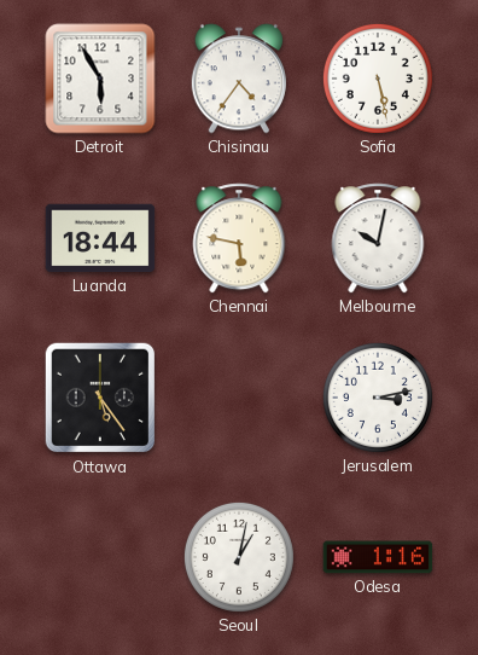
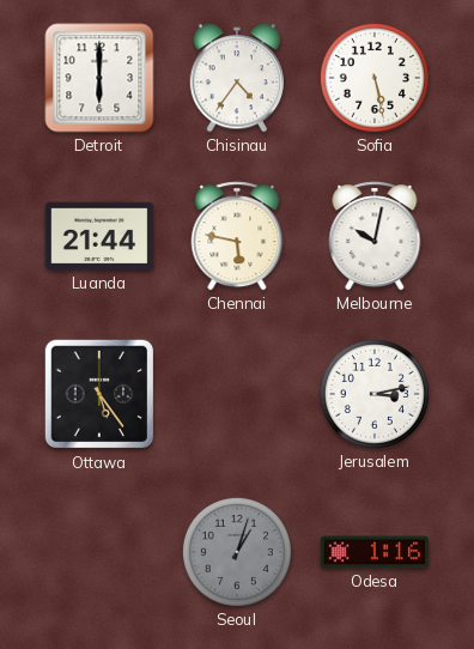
Detroit: 5:55 -> 6:00
Luanda: 18:44 -> 21:44
Seoul: 1:02 -> 1:03
Seoul dial: white -> grey
